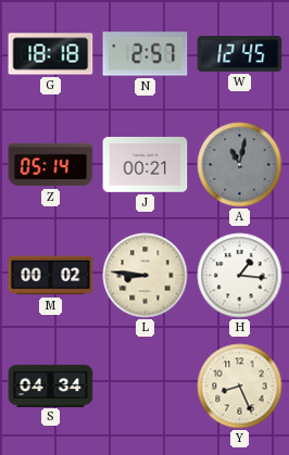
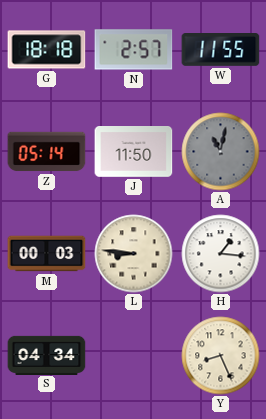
W: 12:45 -> 11:55
J: 00:21 -> 11:50
M: 00:02 -> 00:03
